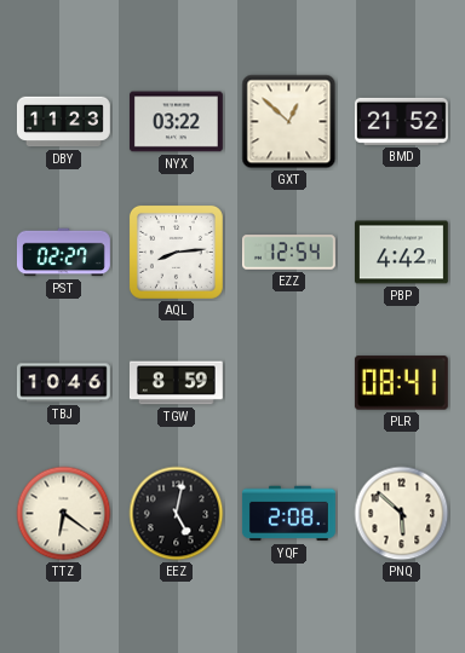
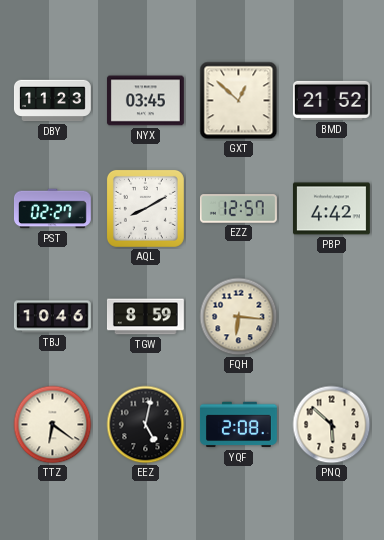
NYX: 03:22 -> 03:45
AQL: 8:14 -> 8:10
EZZ: 12:54 -> 12:57
FQH: none -> 6:16
PLR: 08:41 -> none
